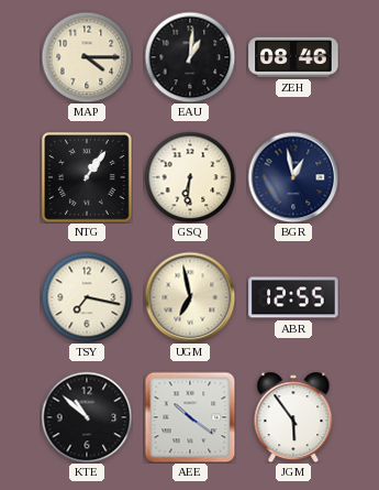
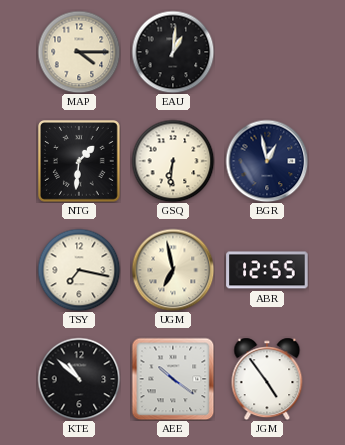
ZEH: 08:46 -> none
NTG: 1:06 -> 1:31
JGM: 5:54 -> 4:54
